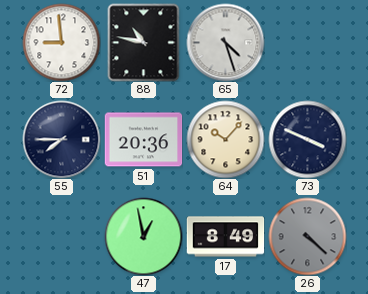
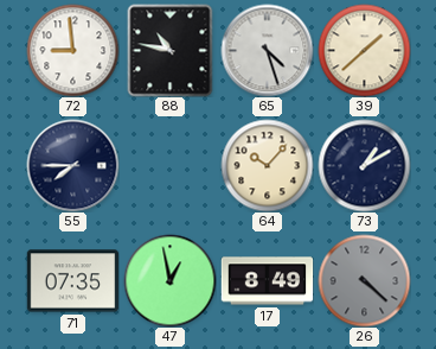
39: none -> 1:38
51: 20:36 -> none
73: 3:49 -> 1:10
71: none -> 07:35
